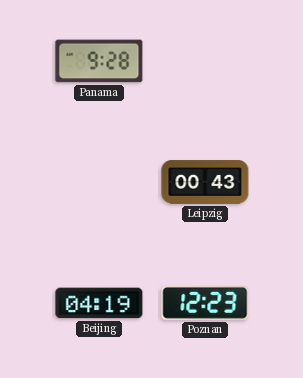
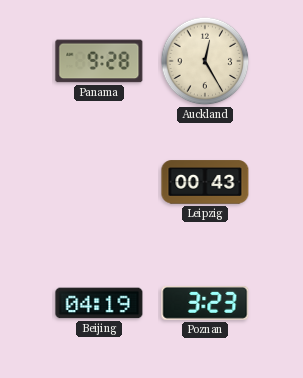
Auckland: none -> 12:25
Poznan: 12:23 -> 3:23
